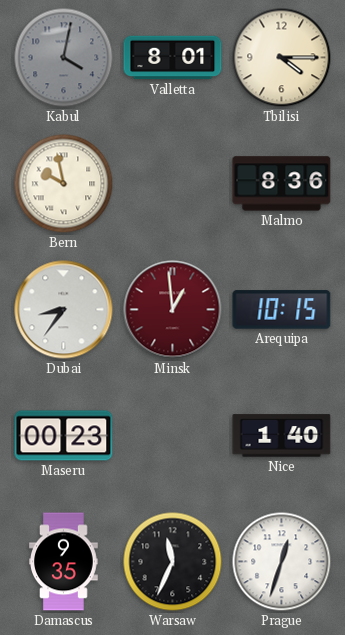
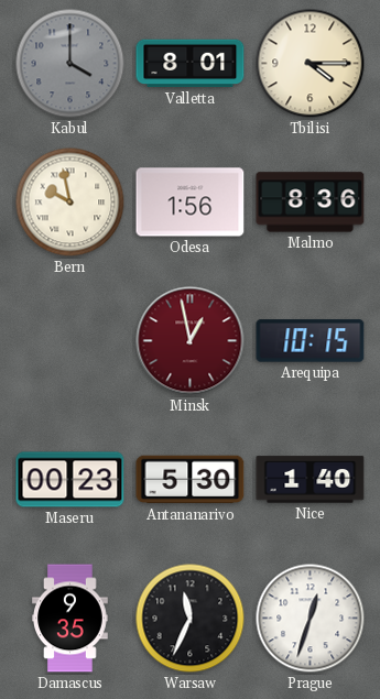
Kabul: 4:02 -> 4:00
Odesa: none -> 1:56
Dubai: 8:36 -> none
Minsk: 12:59 -> 12:58
Antananarivo: none -> 5:30
